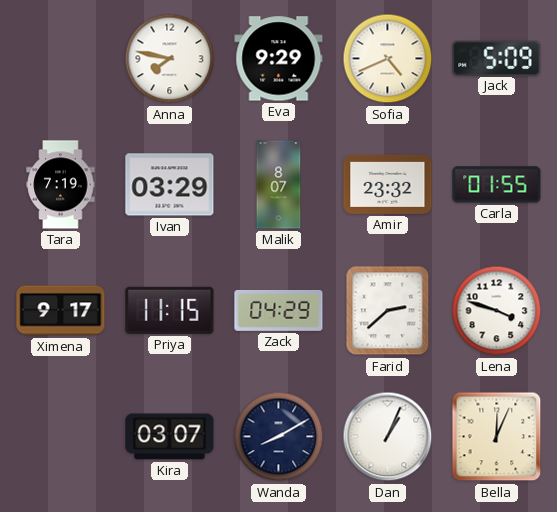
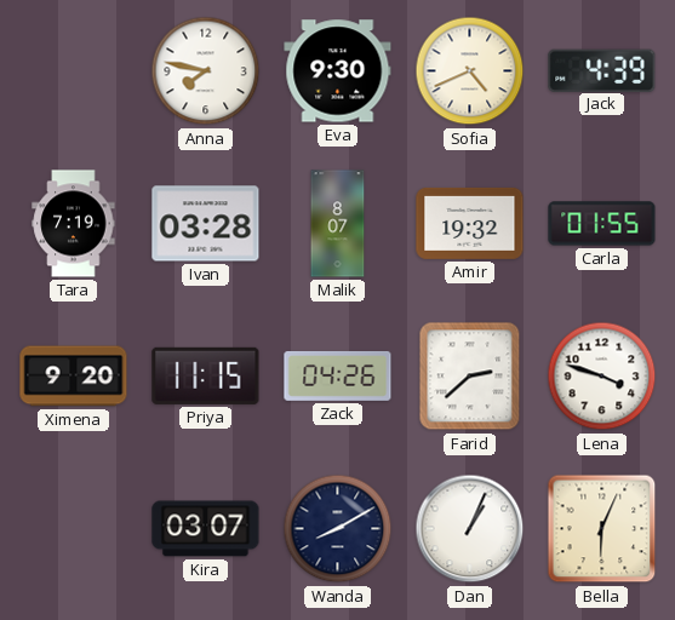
Eva: 9:29 -> 9:30
Jack: 5:09 -> 4:39
Ivan: 03:29 -> 03:28
Amir: 23:32 -> 19:32
Ximena: 9:17 -> 9:20
Zack: 04:29 -> 04:26
Bella: 12:04 -> 6:04
